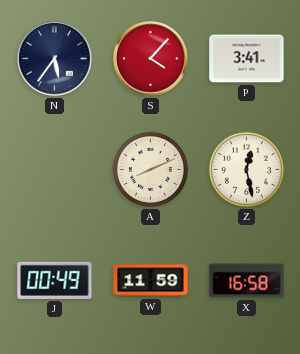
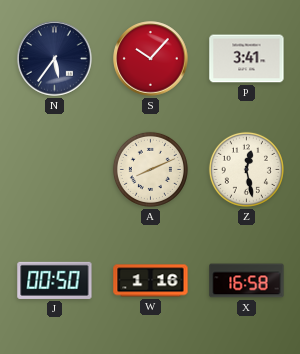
S: 4:07 -> 10:07
J: 00:49 -> 00:50
W: 11:59 -> 1:16
